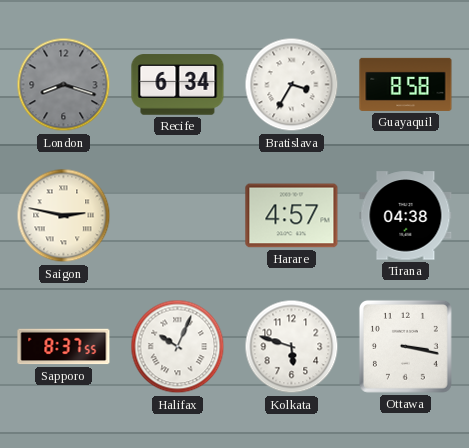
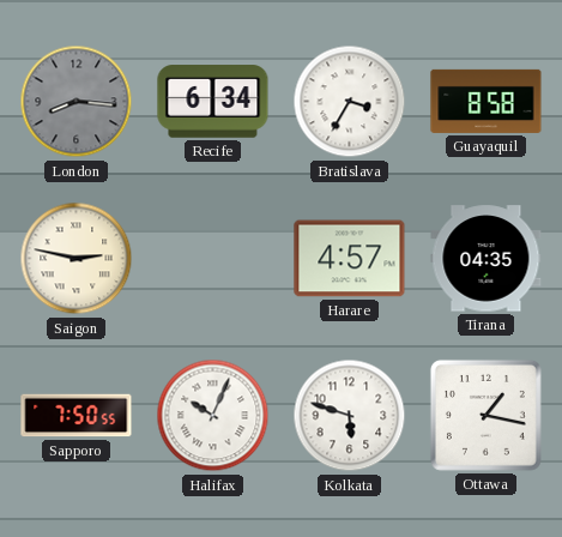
London: 8:18 -> 8:16
Tirana: 04:38 -> 04:35
Sapporo: 8:37 -> 7:50
Ottawa: 3:17 -> 1:17
